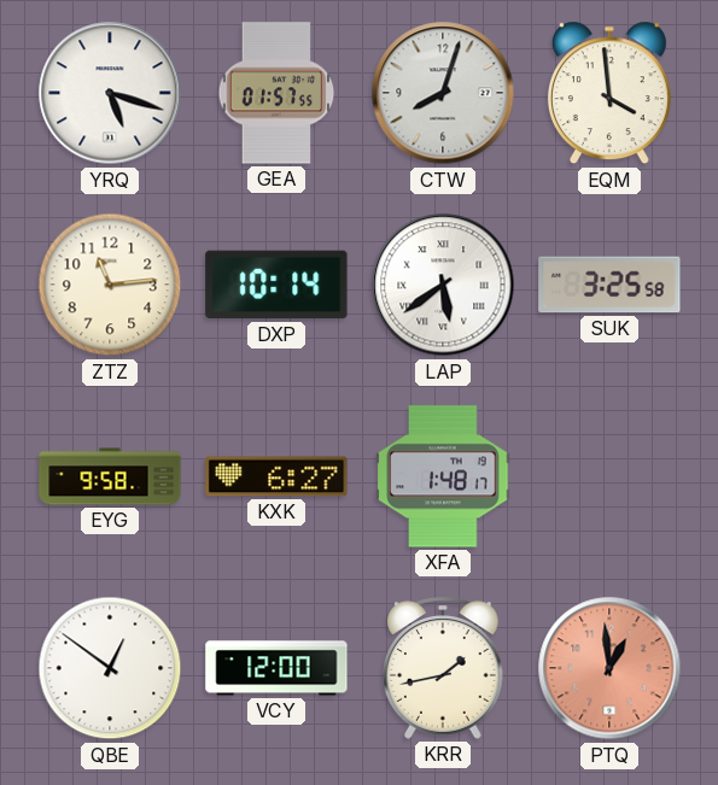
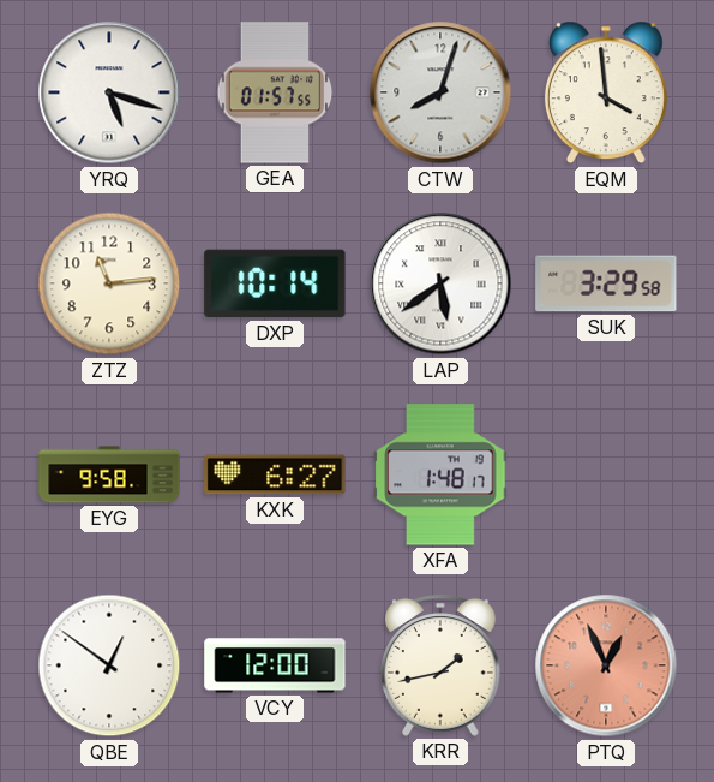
SUK: 3:25 -> 3:29
PTQ: 12:59 -> 12:56
